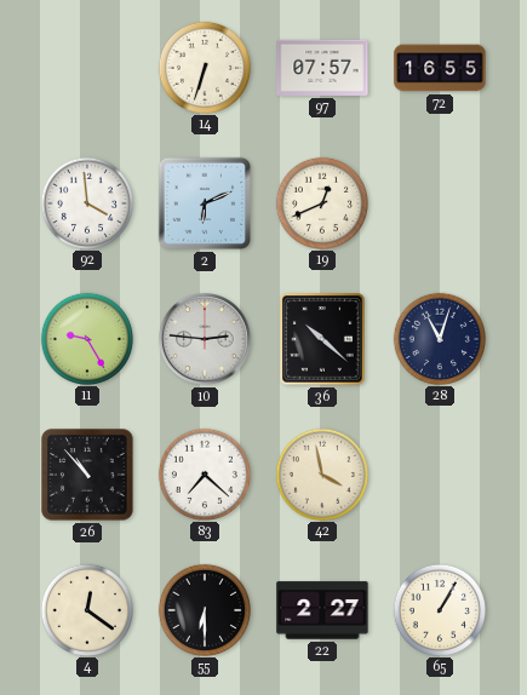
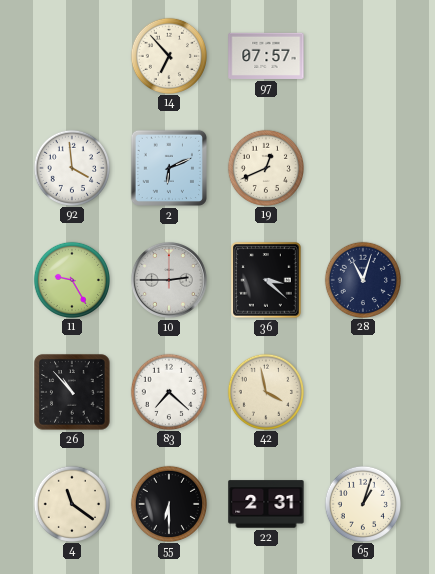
14: 6:33 -> 6:53
72: 16:55 -> none
10: 2:46 -> 2:45
36: 10:22 -> 3:22
4: 12:21 -> 11:21
22: 2:27 -> 2:31
65: 1:05 -> 1:03
